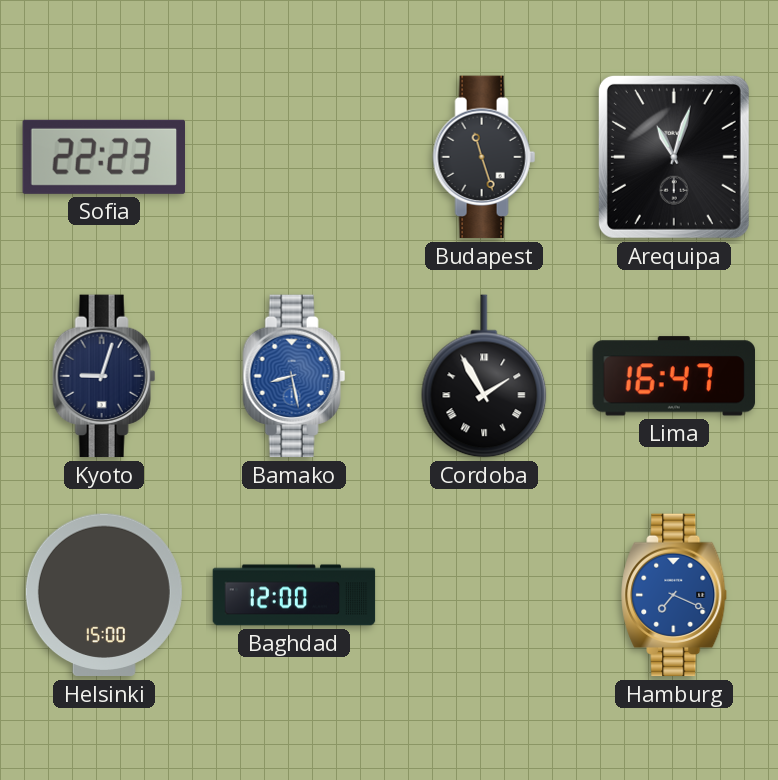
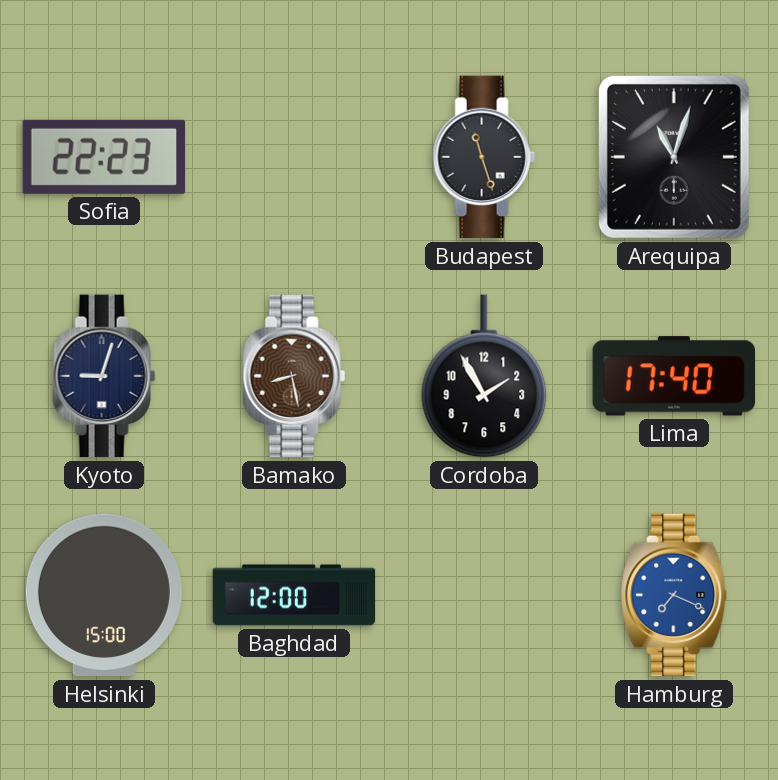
Bamako dial: blue -> brown
Cordoba numerals: Roman -> Arabic
Lima: 16:47 -> 17:40
